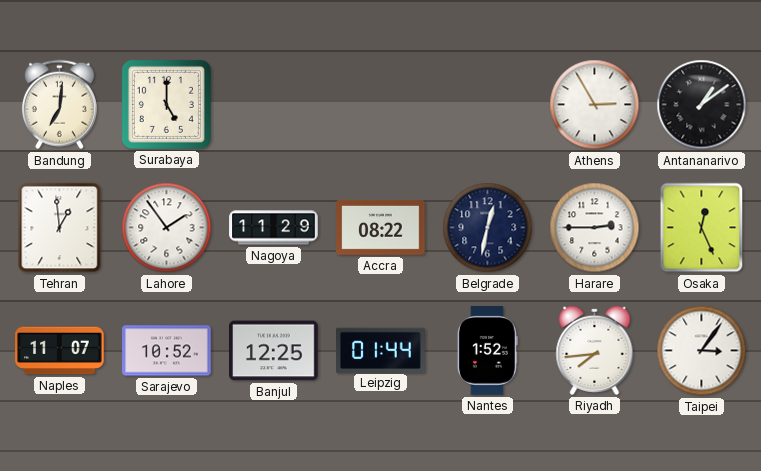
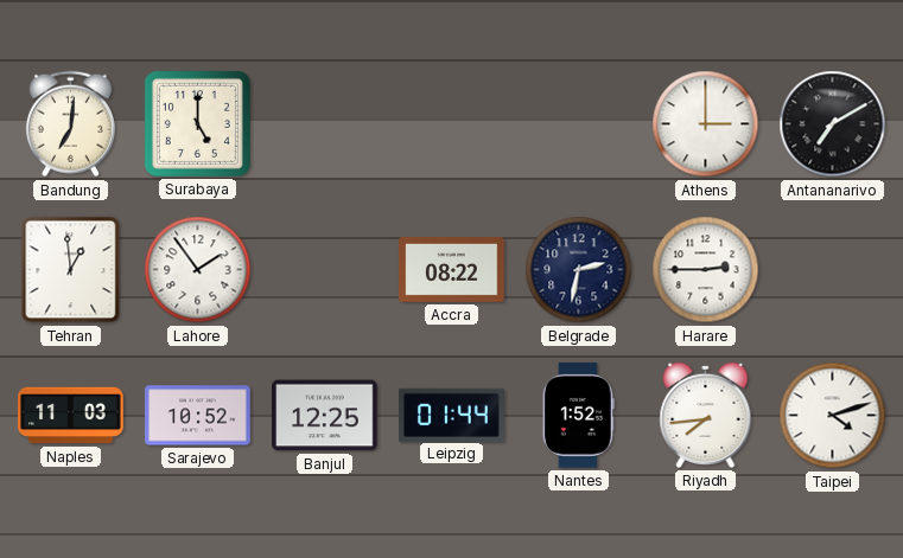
Athens: 2:55 -> 3:00
Antananarivo: 1:09 -> 7:10
Nagoya: 11:29 -> none
Belgrade: 12:32 -> 2:32
Osaka: 12:26 -> none
Naples: 11:07 -> 11:03
Taipei: 3:06 -> 4:12
